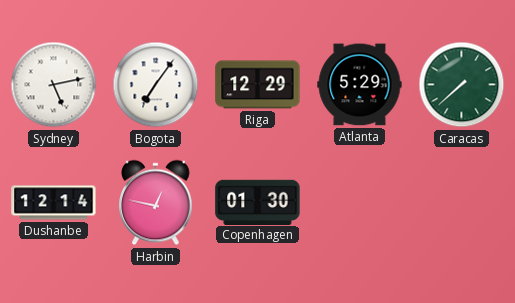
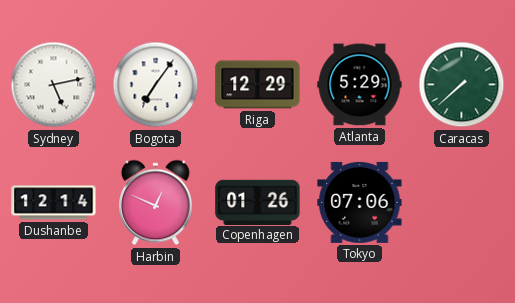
Harbin: 12:47 -> 12:49
Copenhagen: 01:30 -> 01:26
Tokyo: none -> 07:06
